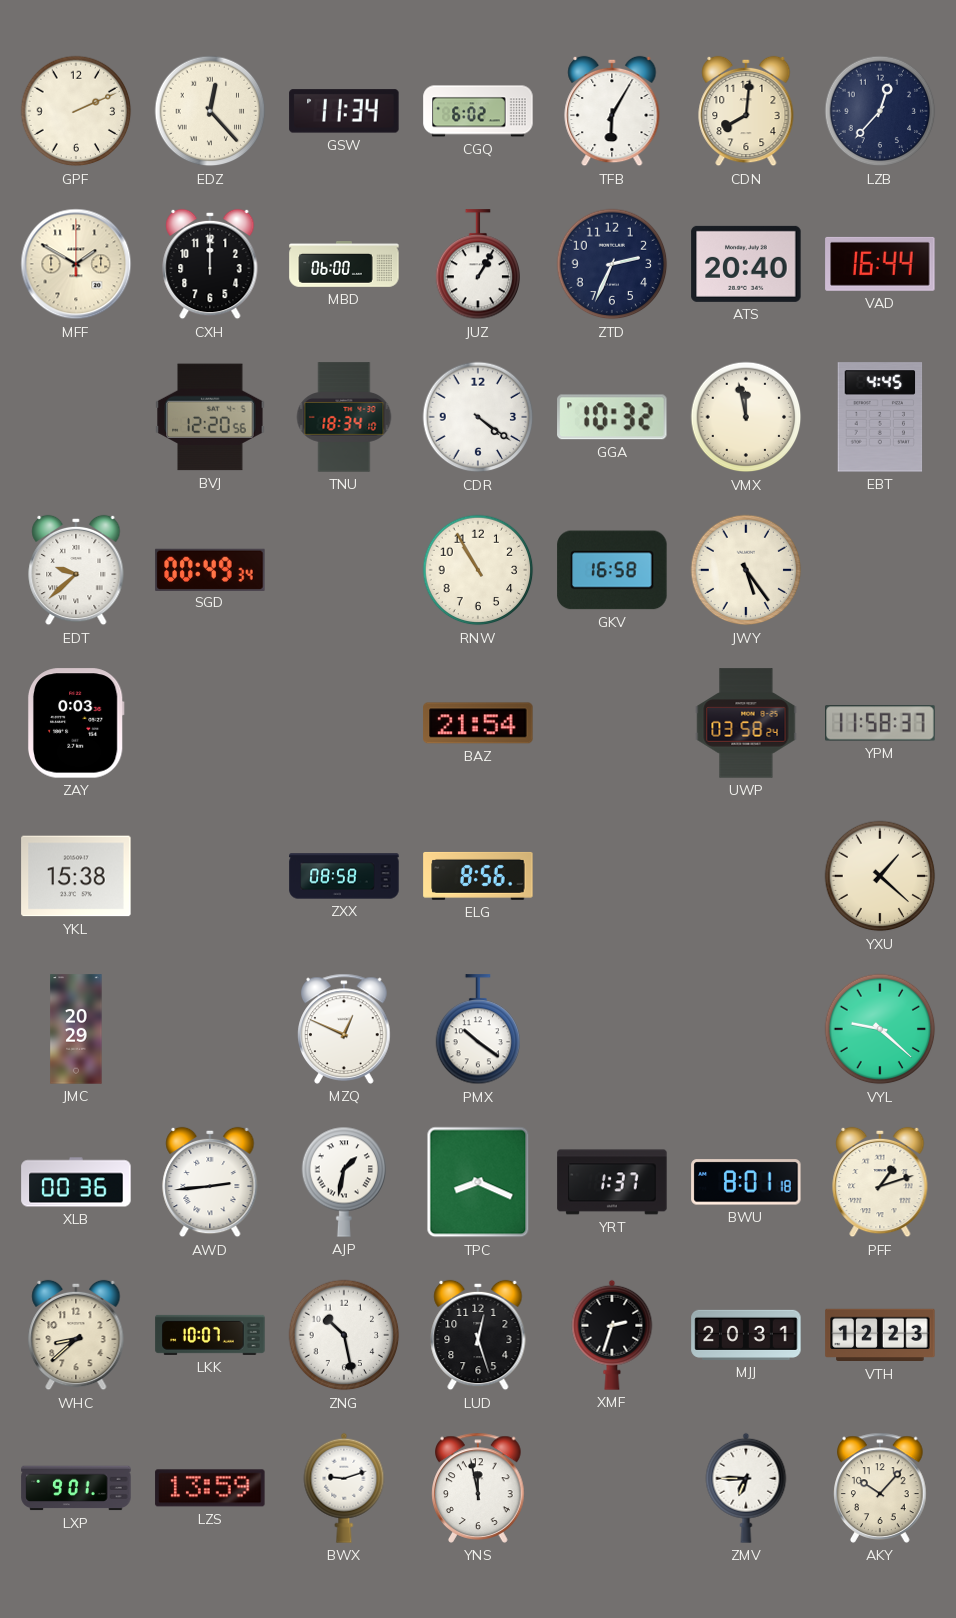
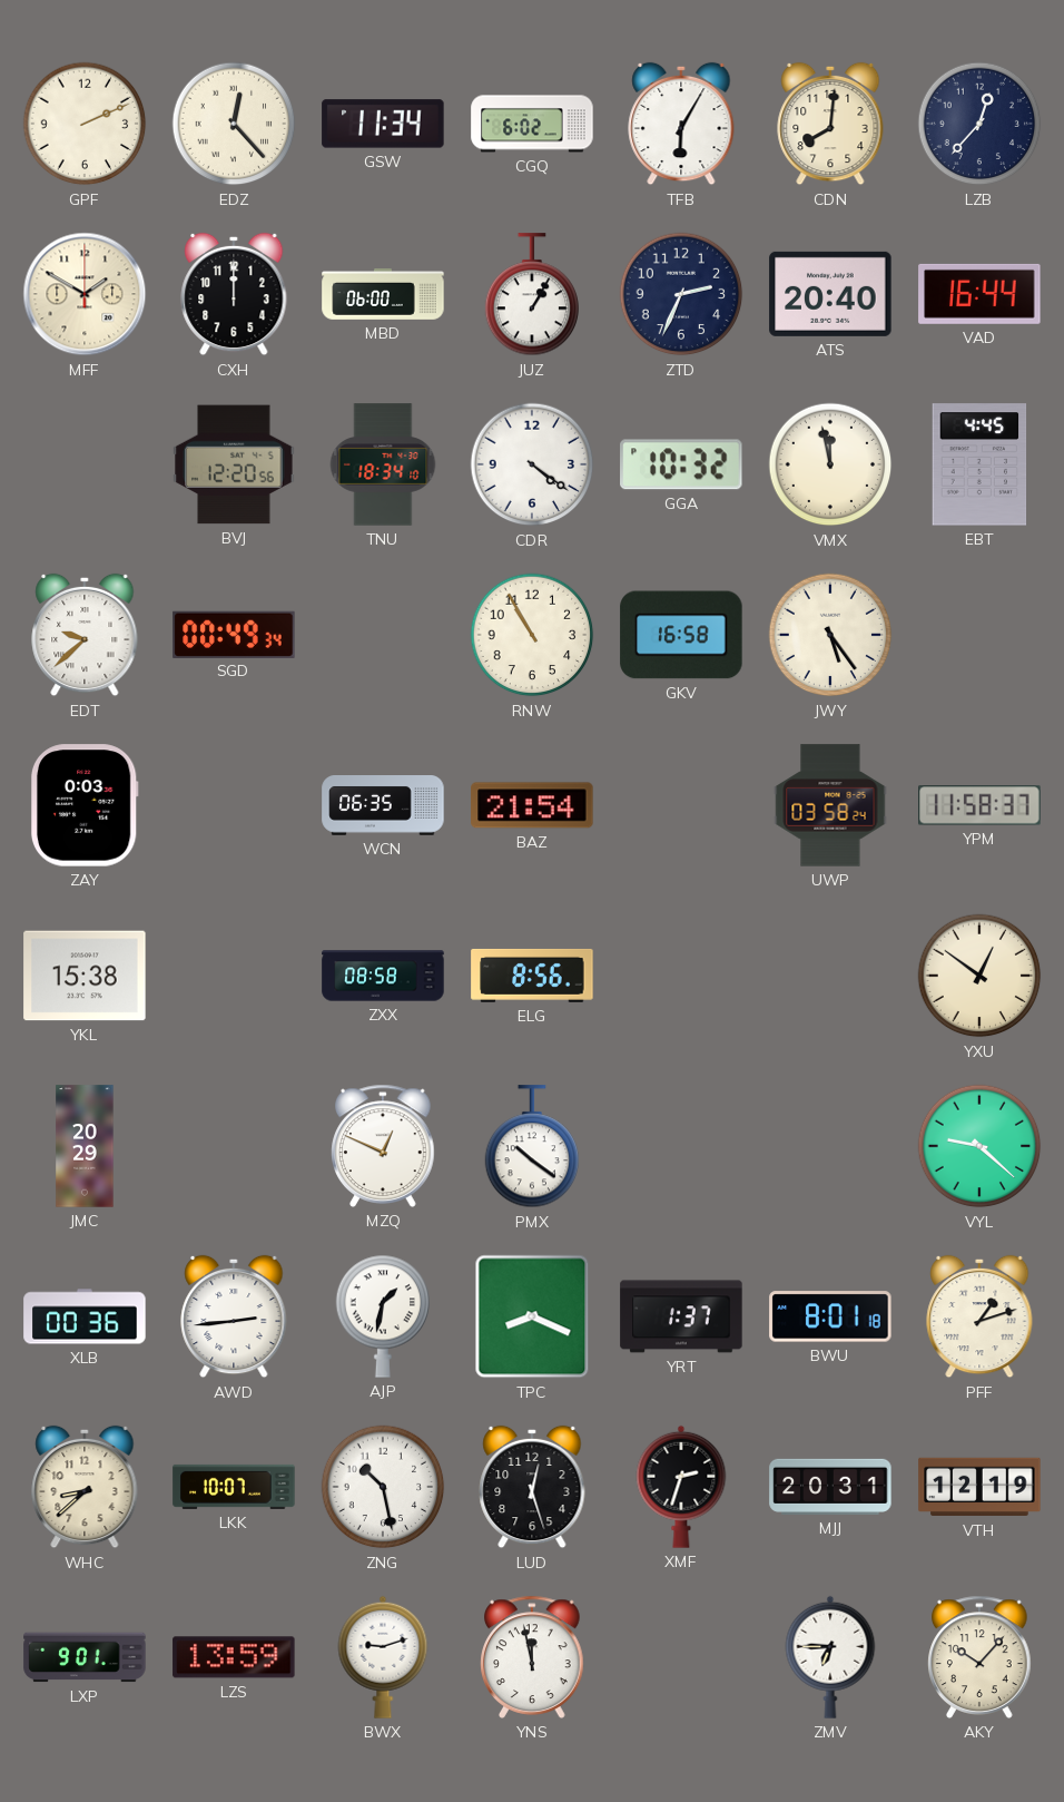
WCN: none -> 06:35
YXU: 1:22 -> 12:51
VTH: 12:23 -> 12:19
